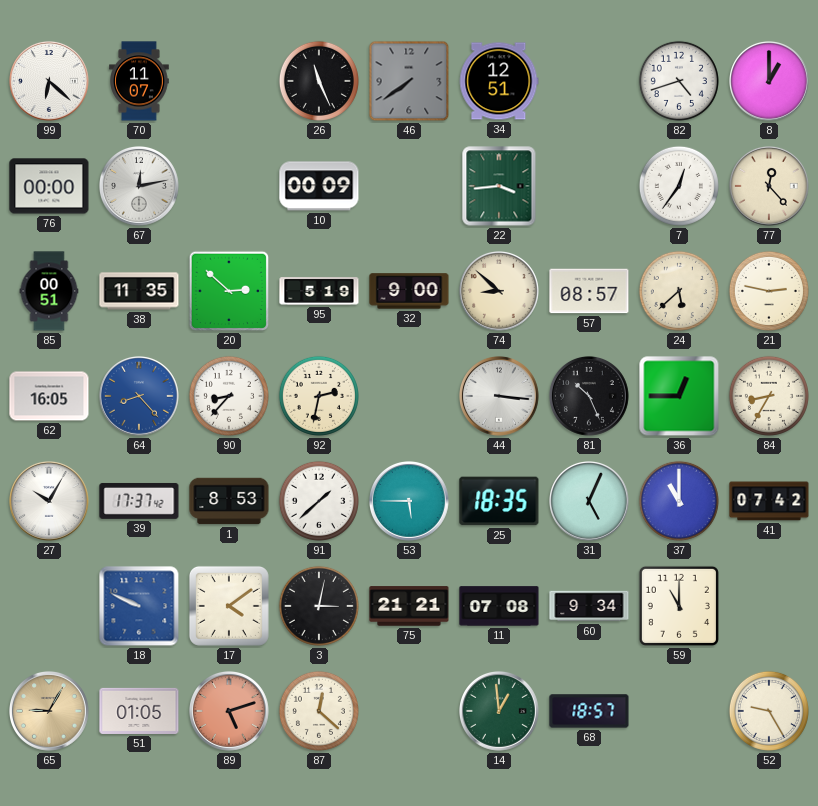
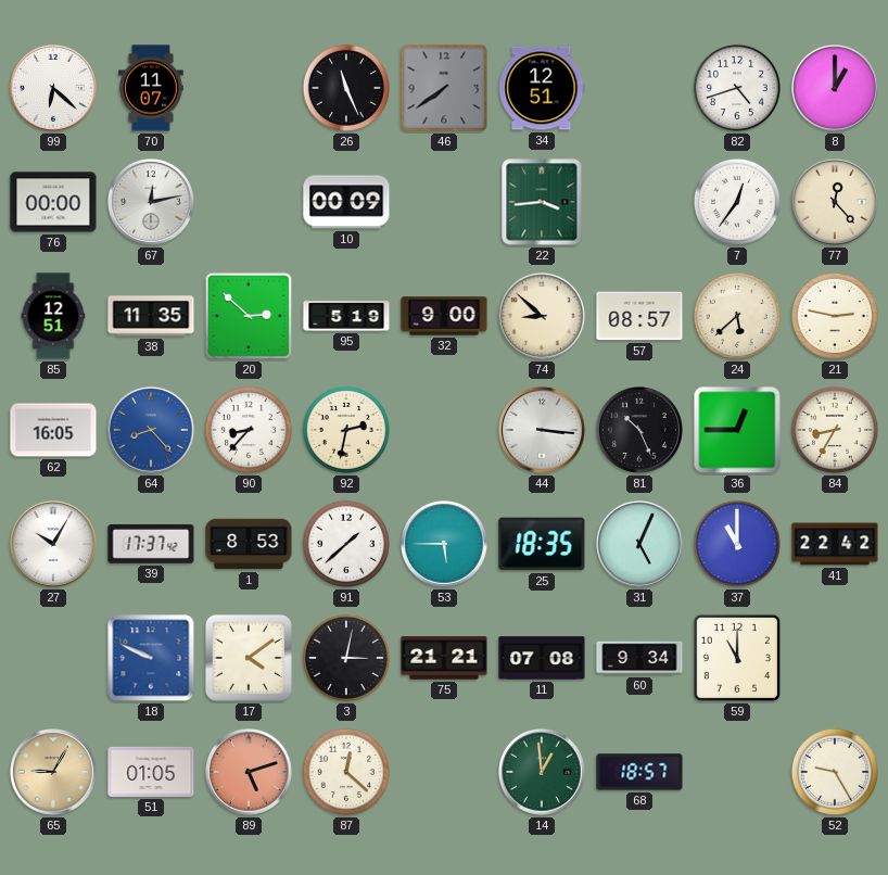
85: 00:51 -> 12:51
41: 07:42 -> 22:42
